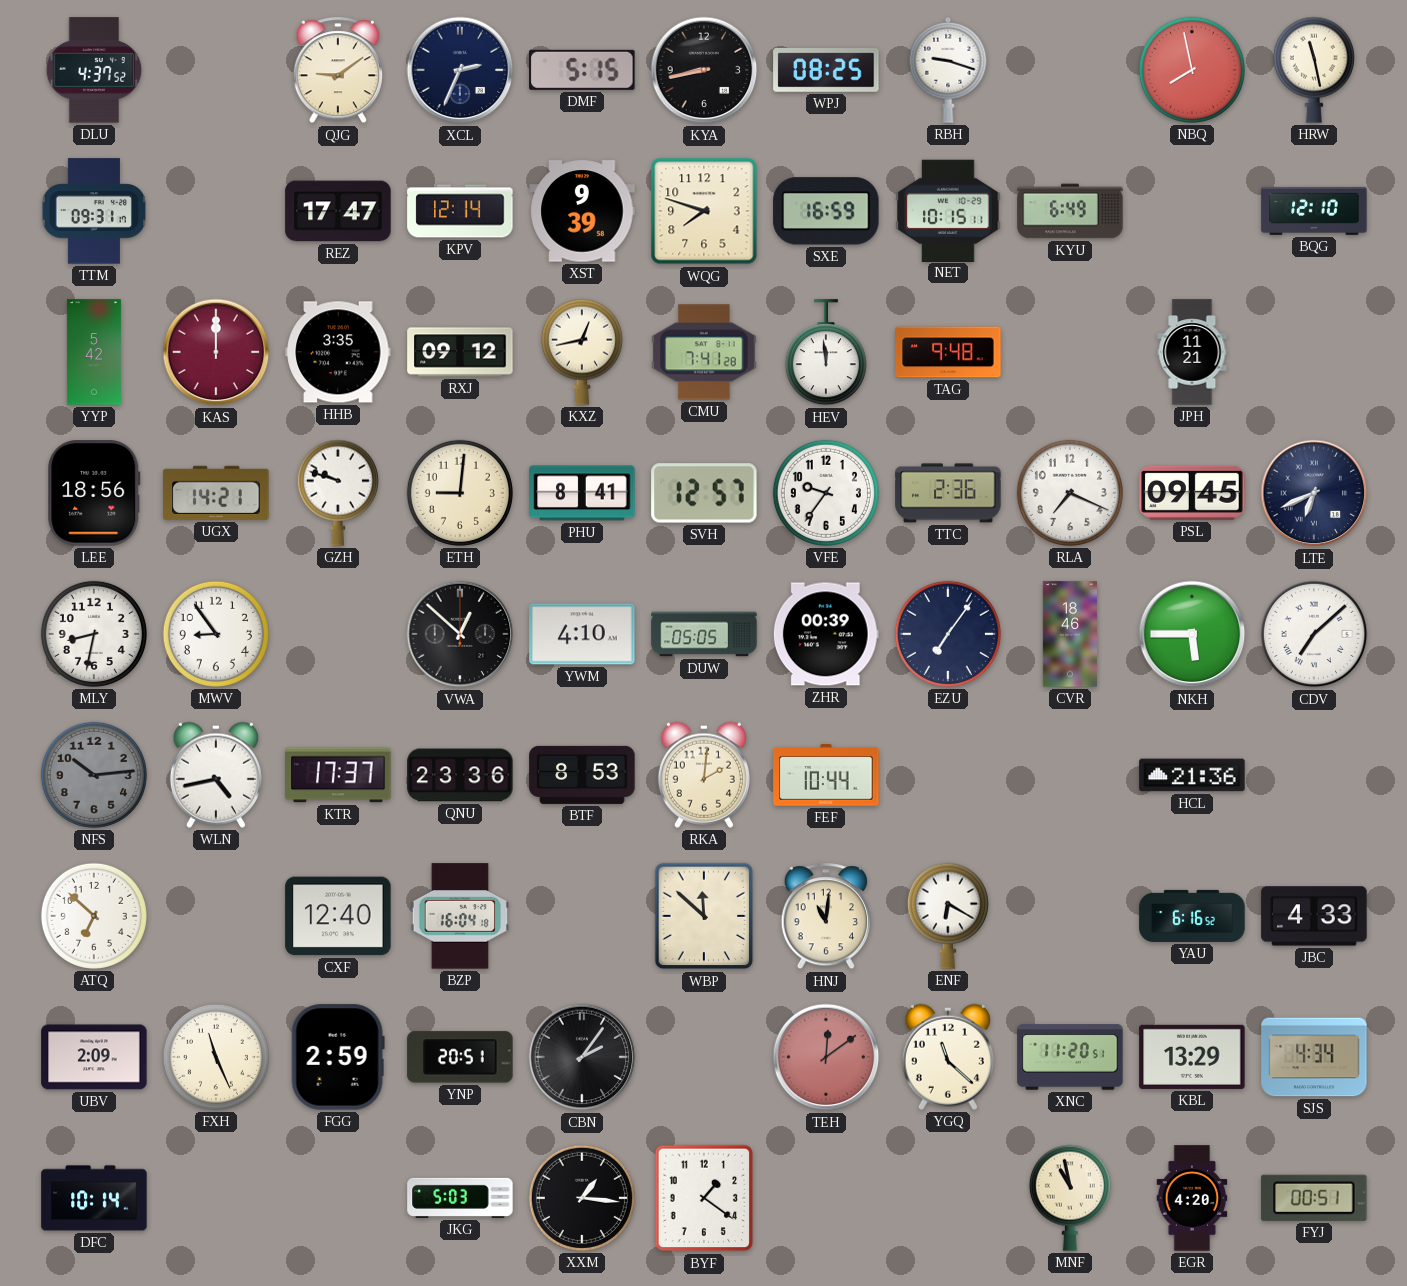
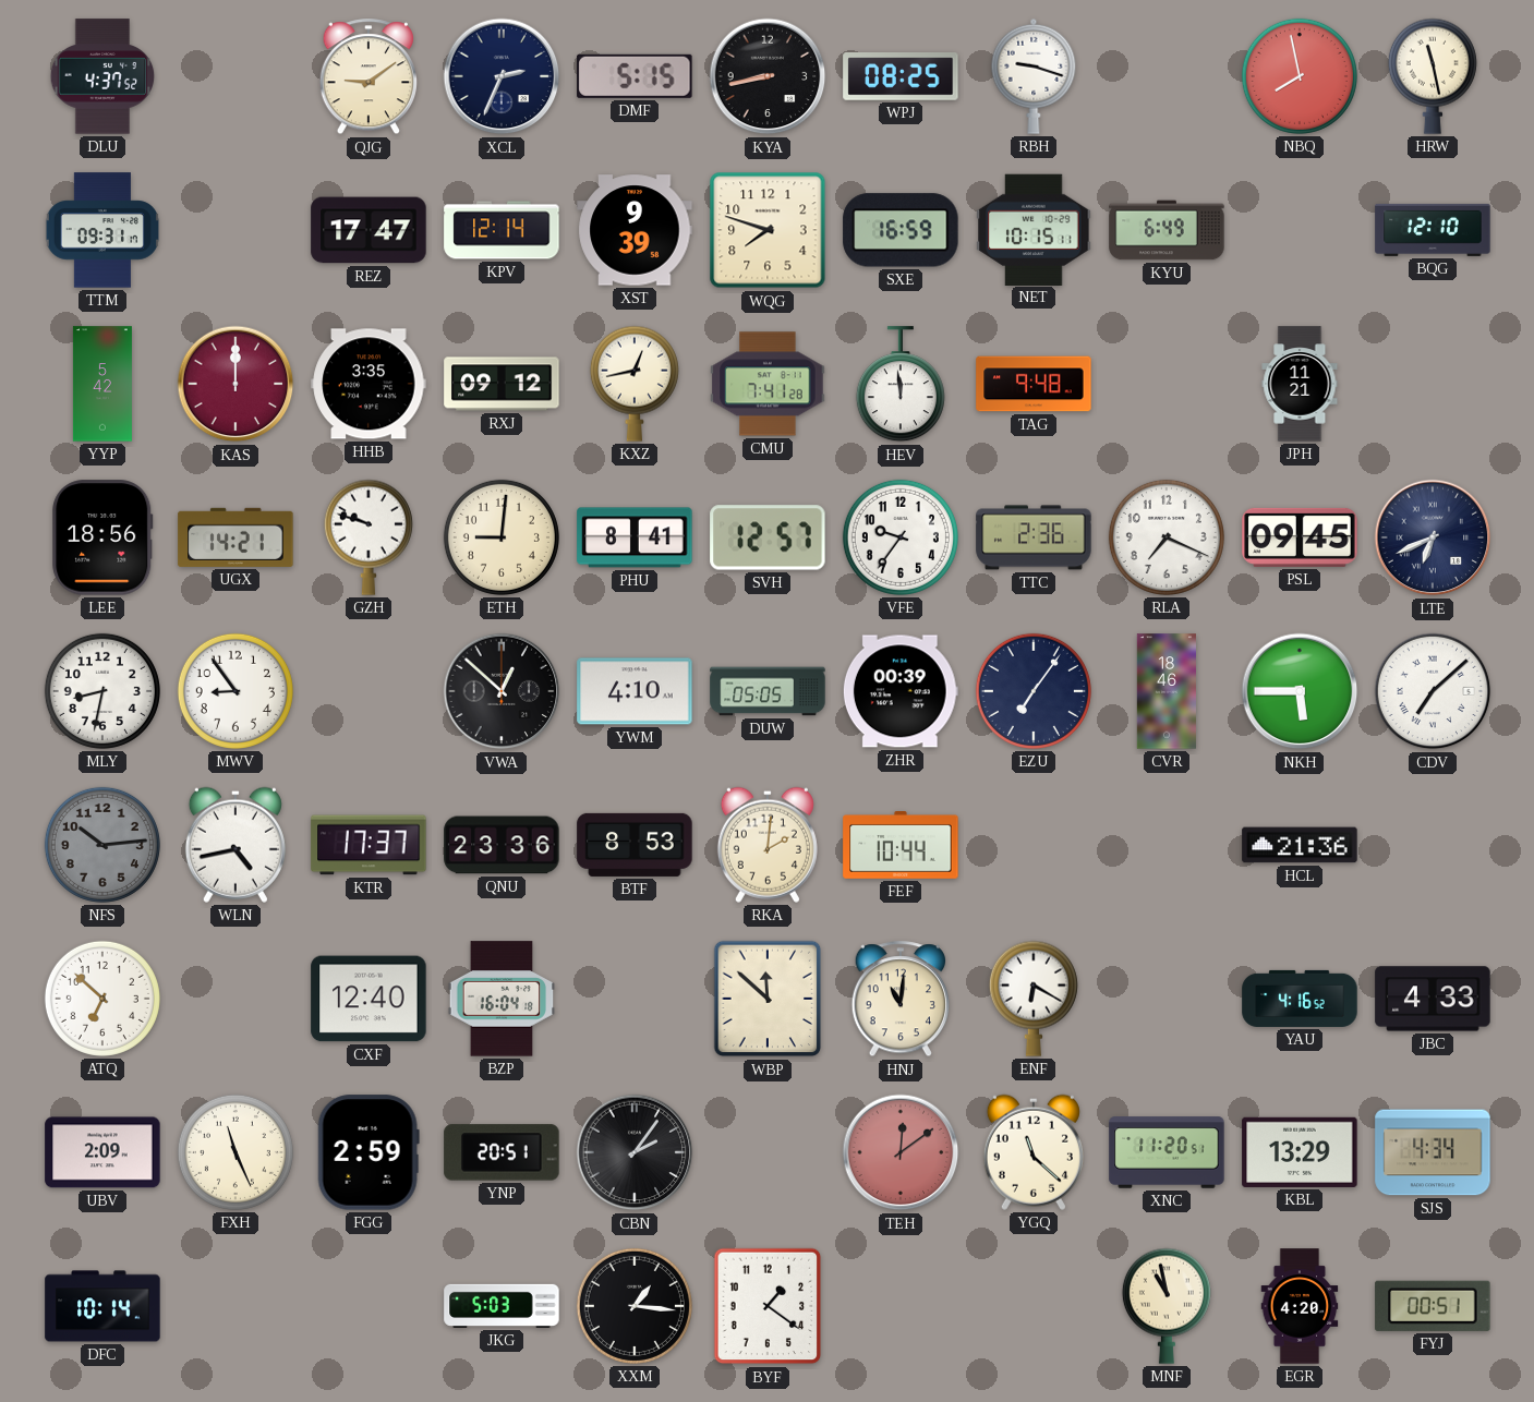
YAU: 6:16 -> 4:16
